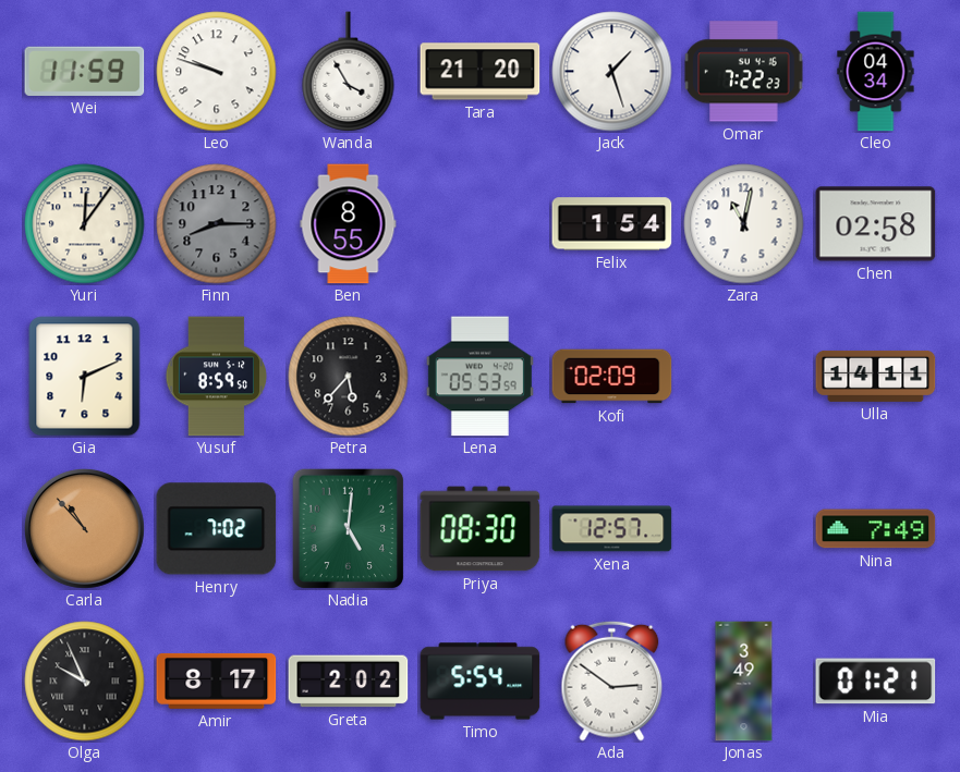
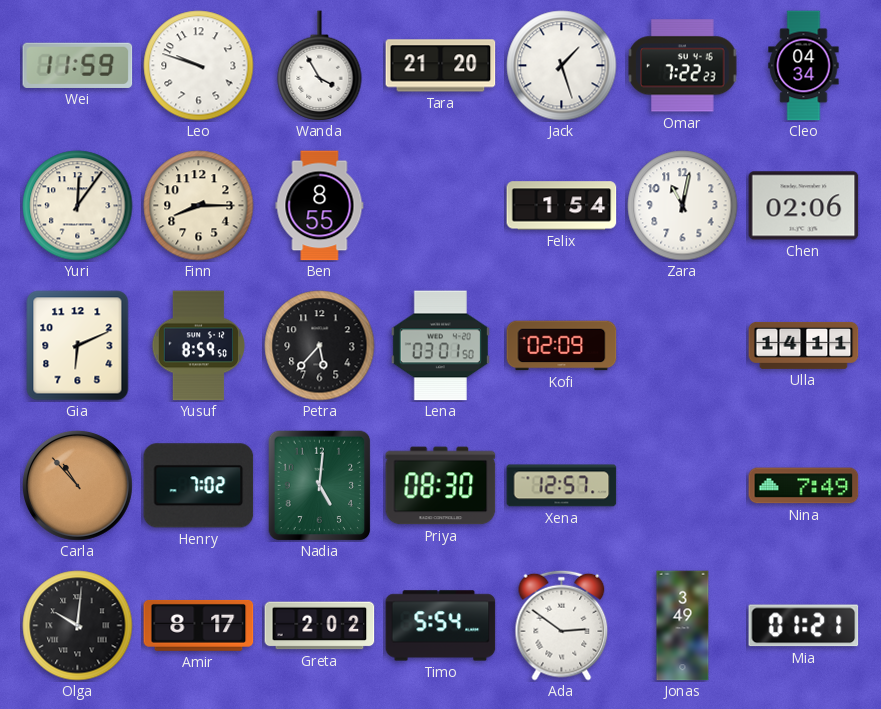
Finn dial: grey -> cream
Chen: 02:58 -> 02:06
Lena: 05:53 -> 03:01
Olga: 9:56 -> 10:01
